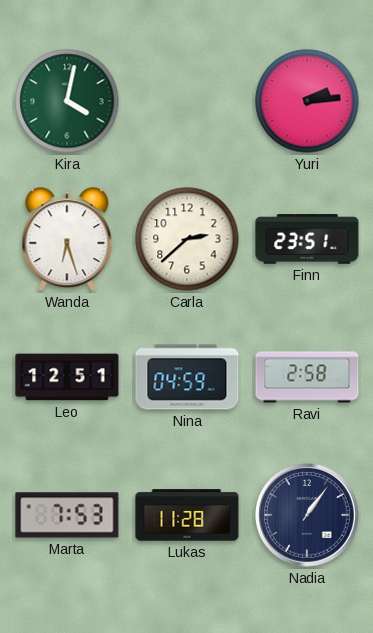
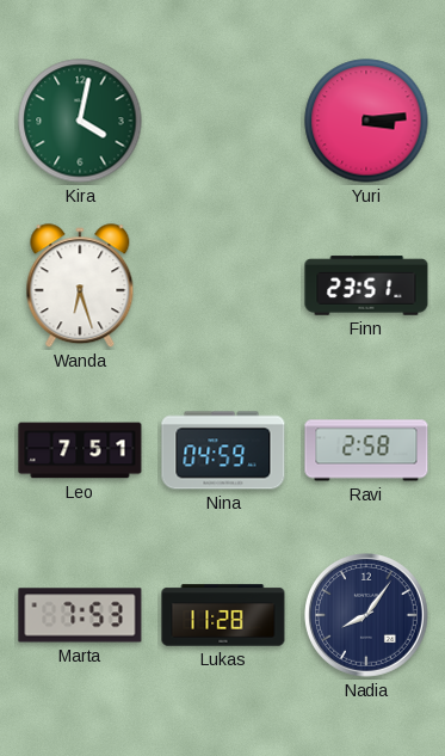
Yuri: 2:14 -> 3:14
Carla: 2:38 -> none
Leo: 12:51 -> 7:51
Nadia: 1:06 -> 8:06
